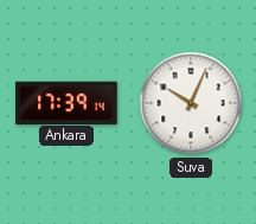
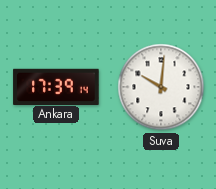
Suva: 10:04 -> 10:01
